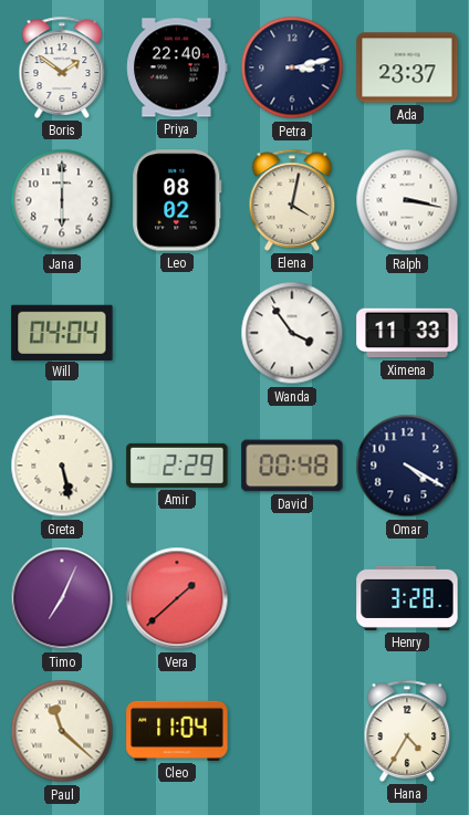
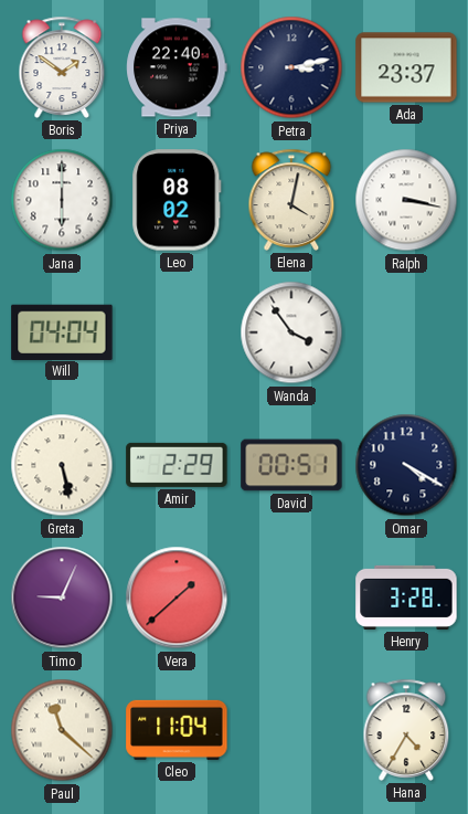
Ximena: 11:33 -> none
David: 00:48 -> 00:51
Timo: 7:04 -> 9:04
